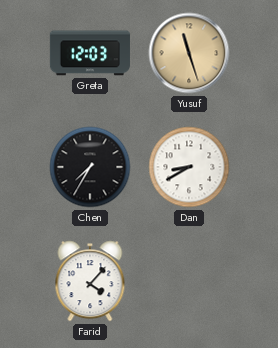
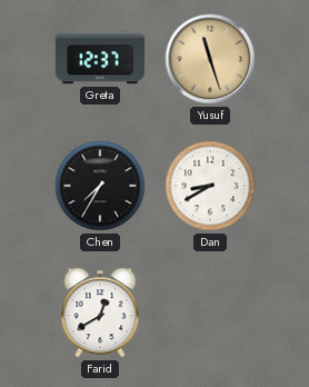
Greta: 12:03 -> 12:37
Farid: 4:07 -> 12:40
